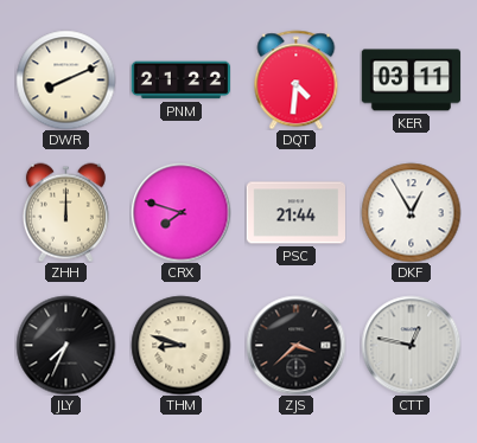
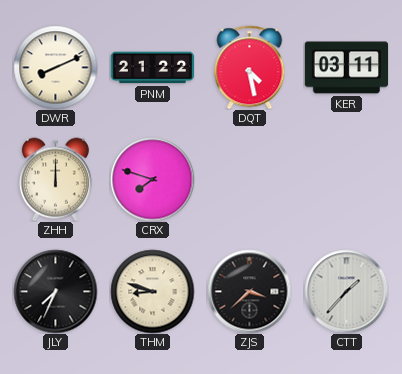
DQT: 4:31 -> 4:28
PSC: 21:44 -> none
DKF: 12:55 -> none
CTT: 12:47 -> 1:37
